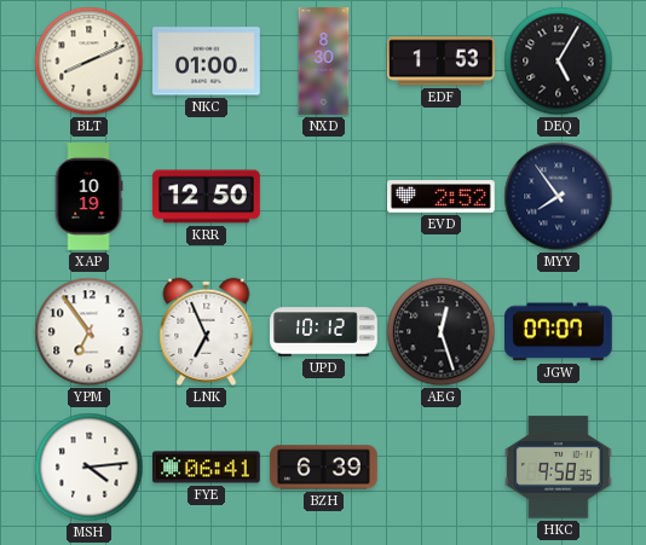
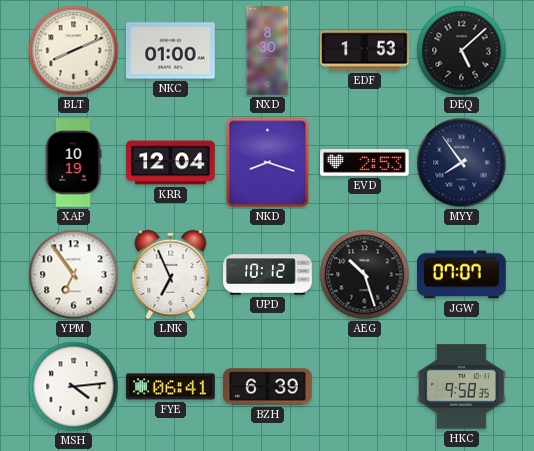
DEQ: 5:05 -> 5:08
KRR: 12:50 -> 12:04
NKD: none -> 8:18
EVD: 2:52 -> 2:53
AEG: 12:27 -> 10:27
